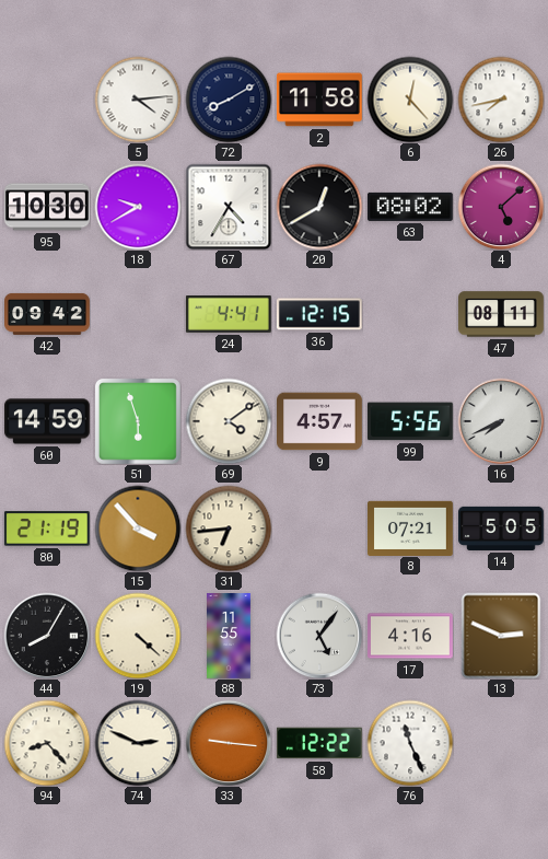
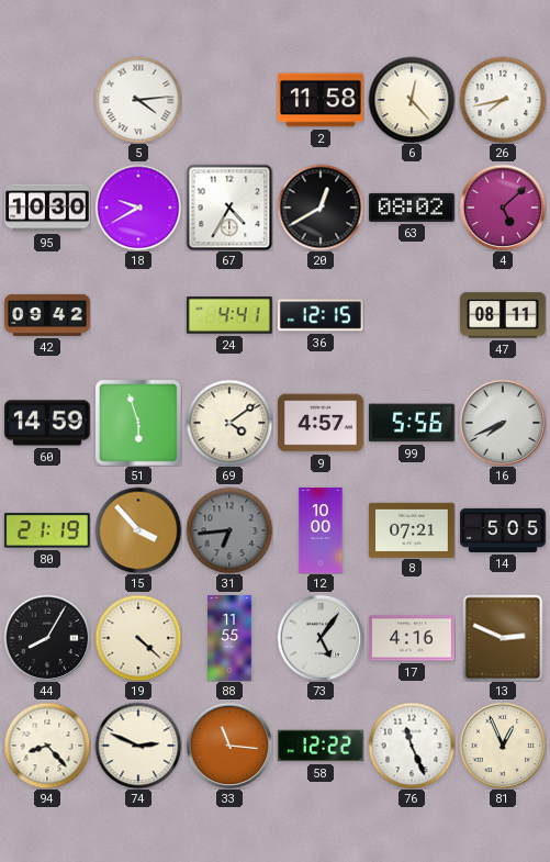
72: 8:10 -> none
31 dial: cream -> grey
12: none -> 10:00
33: 9:16 -> 11:16
81: none -> 12:56
